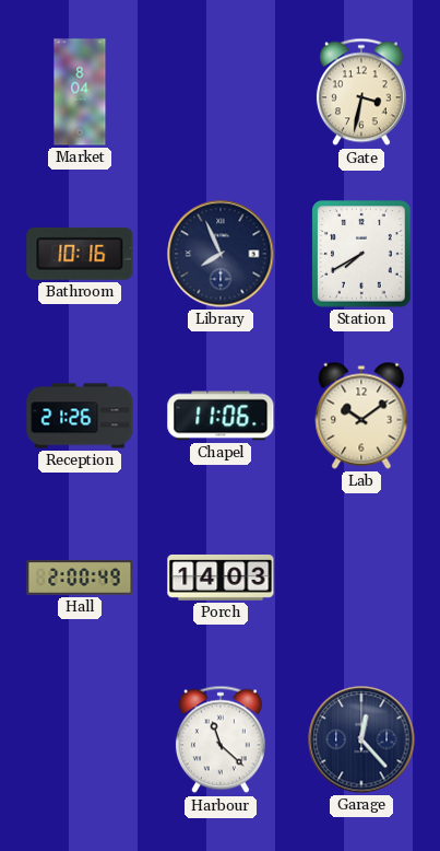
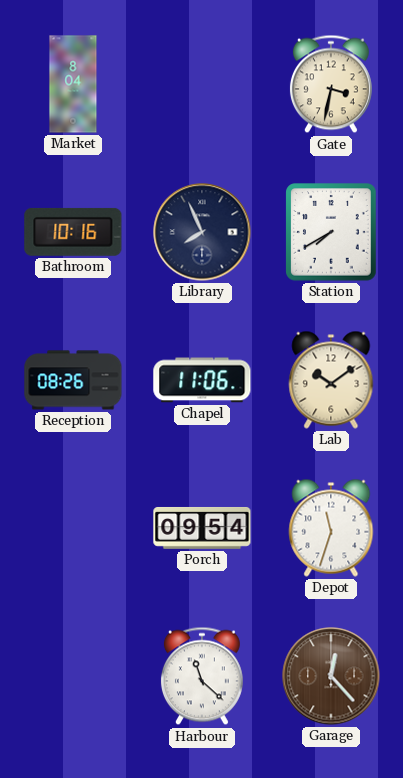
Reception: 21:26 -> 08:26
Hall: 2:00 -> none
Porch: 14:03 -> 09:54
Depot: none -> 11:33
Garage dial: navy -> brown
